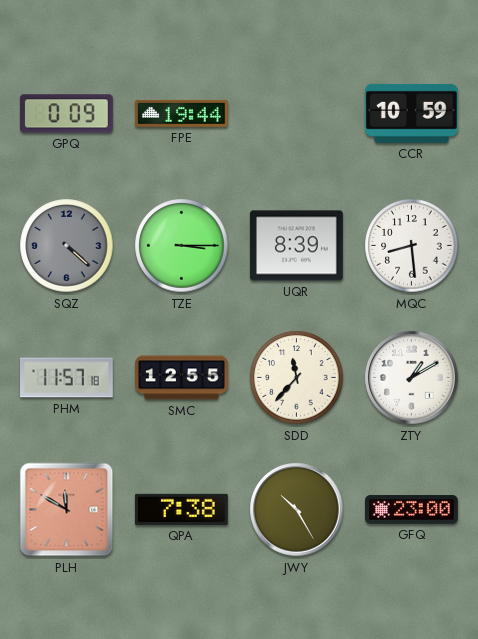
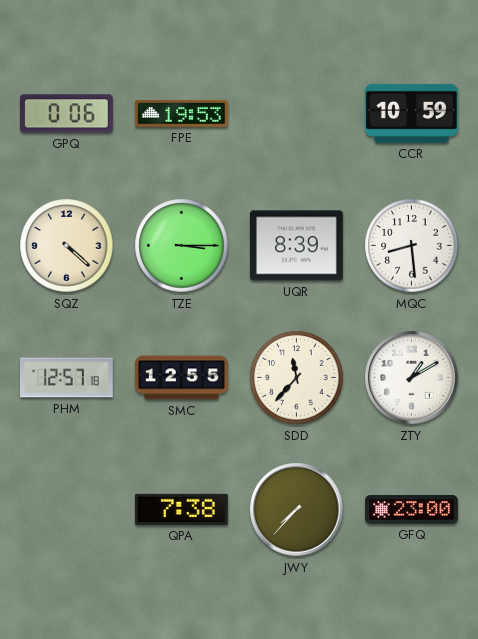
GPQ: 0:09 -> 0:06
FPE: 19:44 -> 19:53
SQZ dial: grey -> cream
PHM: 11:57 -> 12:57
PLH: 11:50 -> none
JWY: 10:25 -> 7:37
